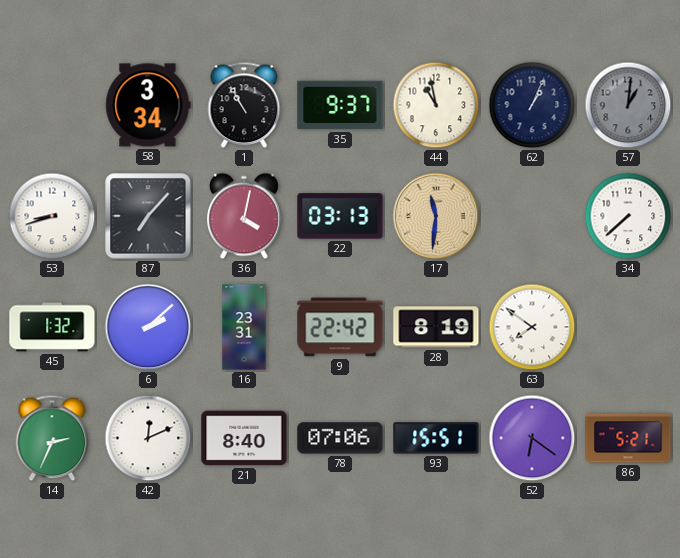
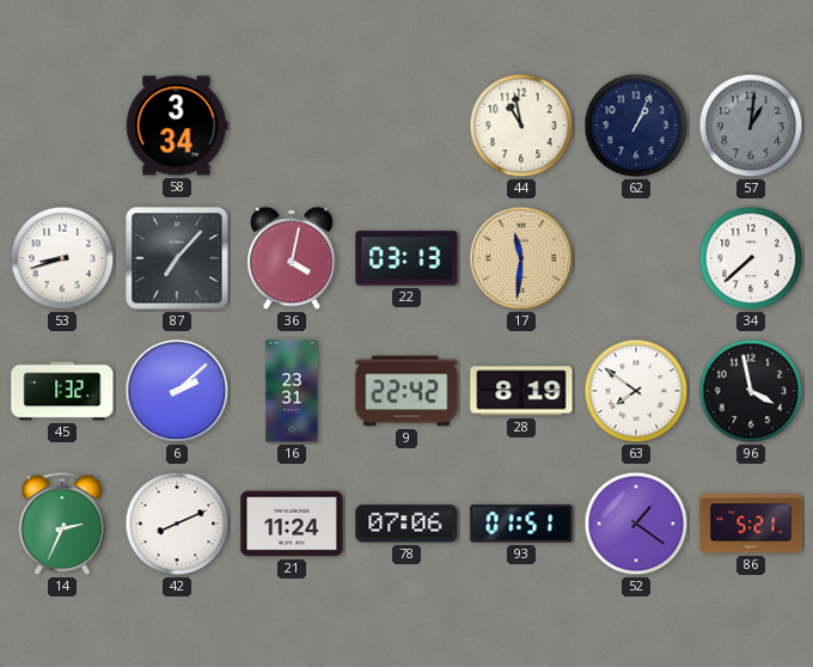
1: 10:55 -> none
35: 9:37 -> none
96: none -> 3:58
42: 12:11 -> 8:11
21: 8:40 -> 11:24
93: 15:51 -> 01:51
52: 6:21 -> 1:21
